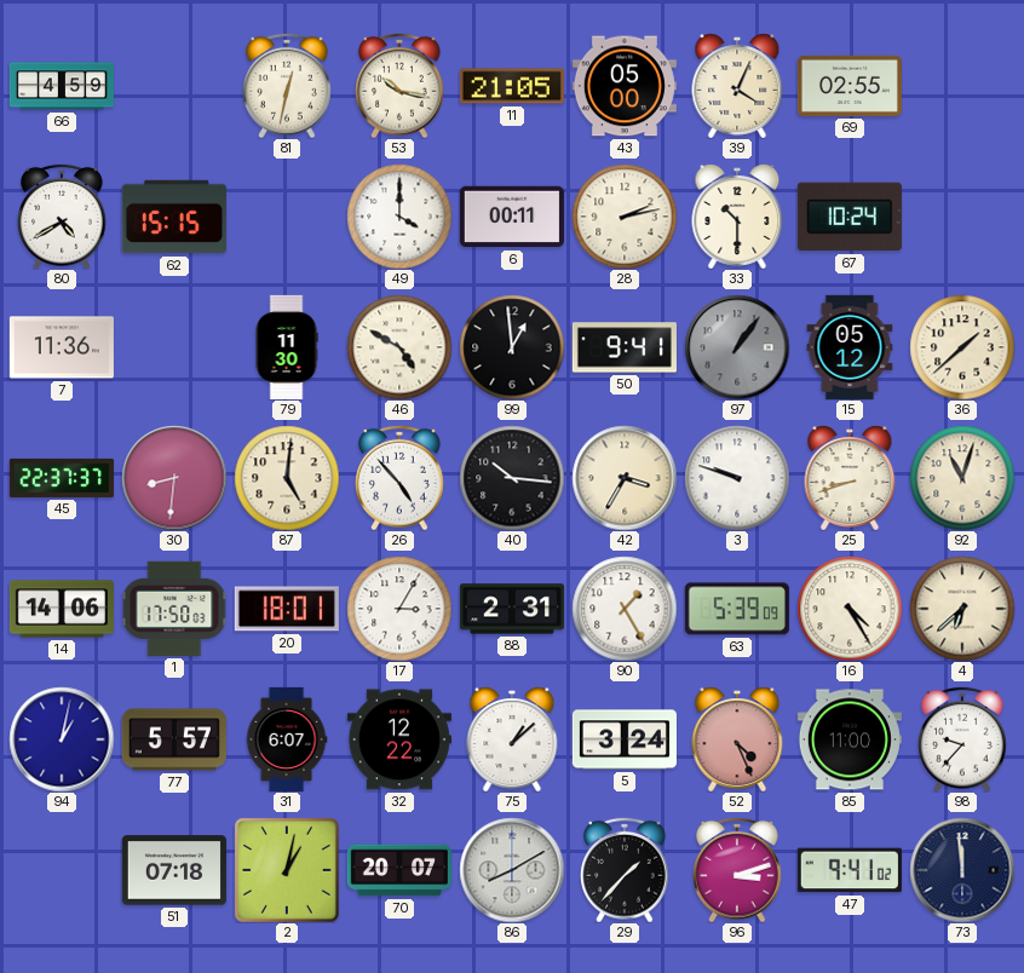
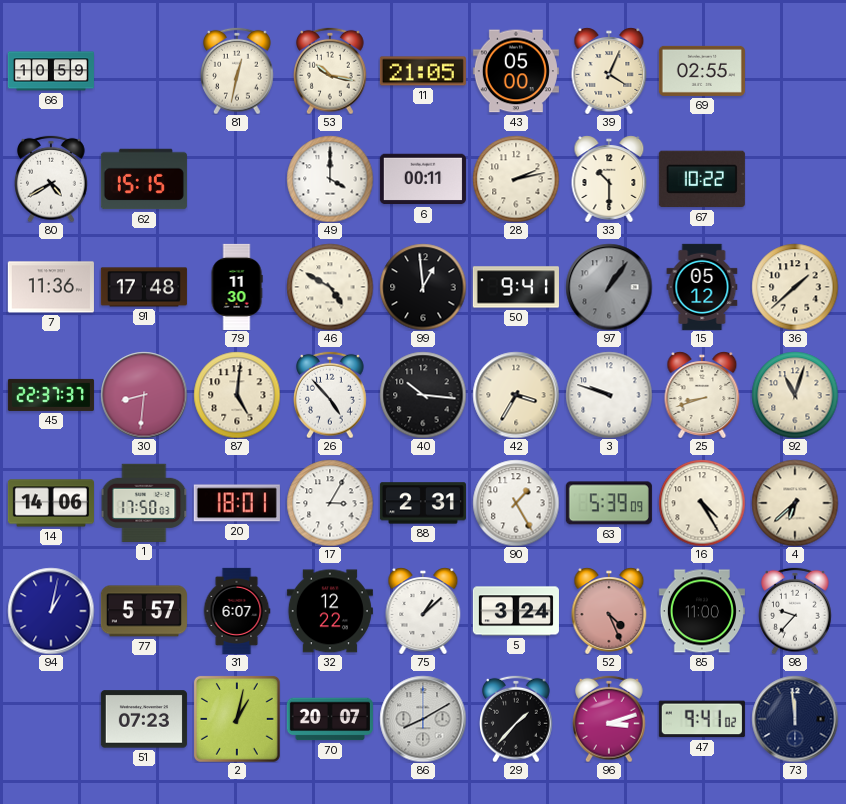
66: 4:59 -> 10:59
67: 10:24 -> 10:22
91: none -> 17:48
51: 07:18 -> 07:23
